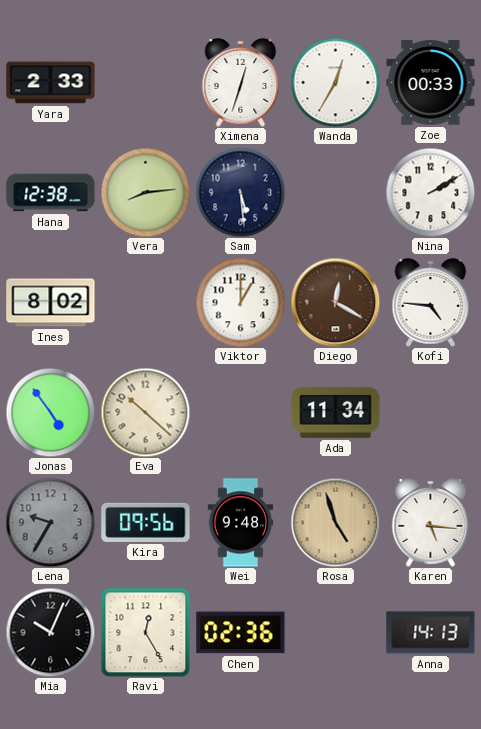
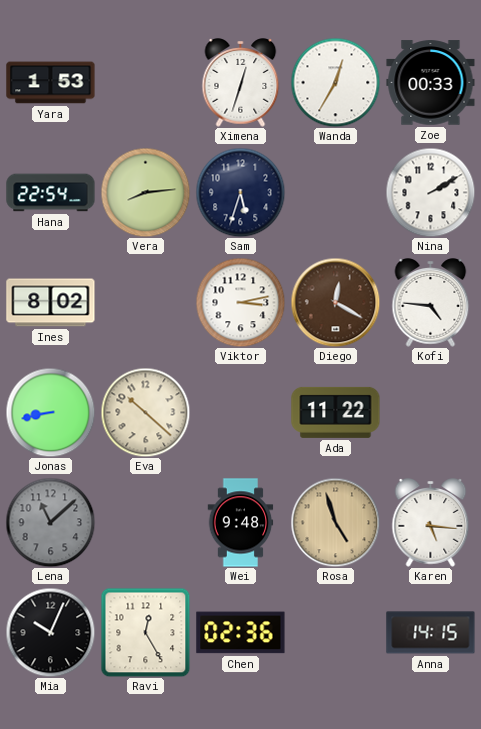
Yara: 2:33 -> 1:53
Hana: 12:38 -> 22:54
Sam: 5:29 -> 5:33
Viktor: 1:00 -> 3:13
Jonas: 4:54 -> 8:43
Ada: 11:34 -> 11:22
Lena: 9:35 -> 11:08
Kira: 09:56 -> none
Anna: 14:13 -> 14:15
